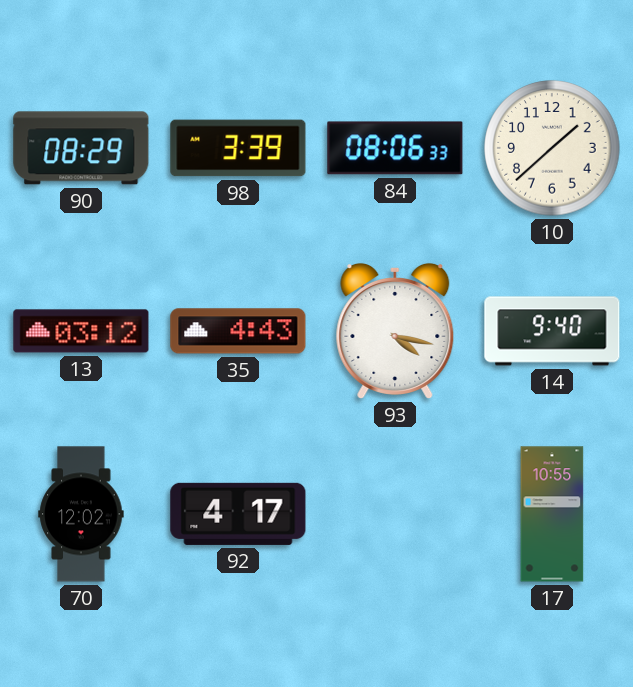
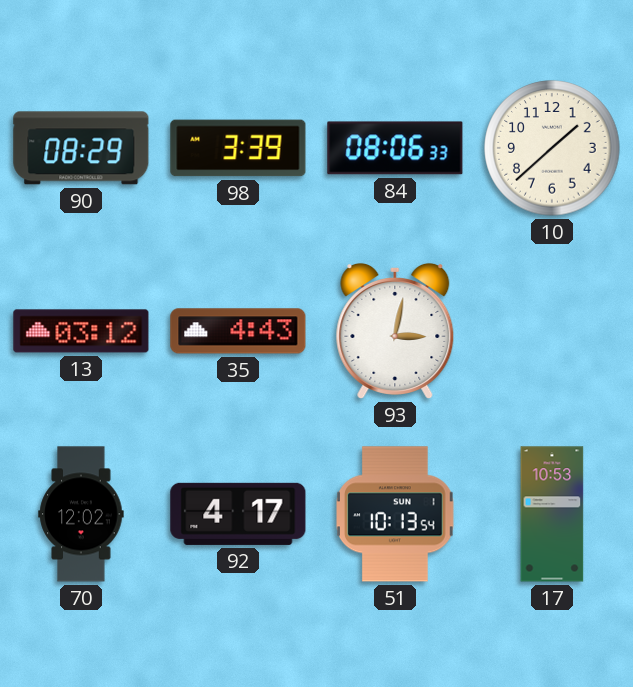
93: 4:17 -> 3:02
14: 9:40 -> none
51: none -> 10:13
17: 10:55 -> 10:53
